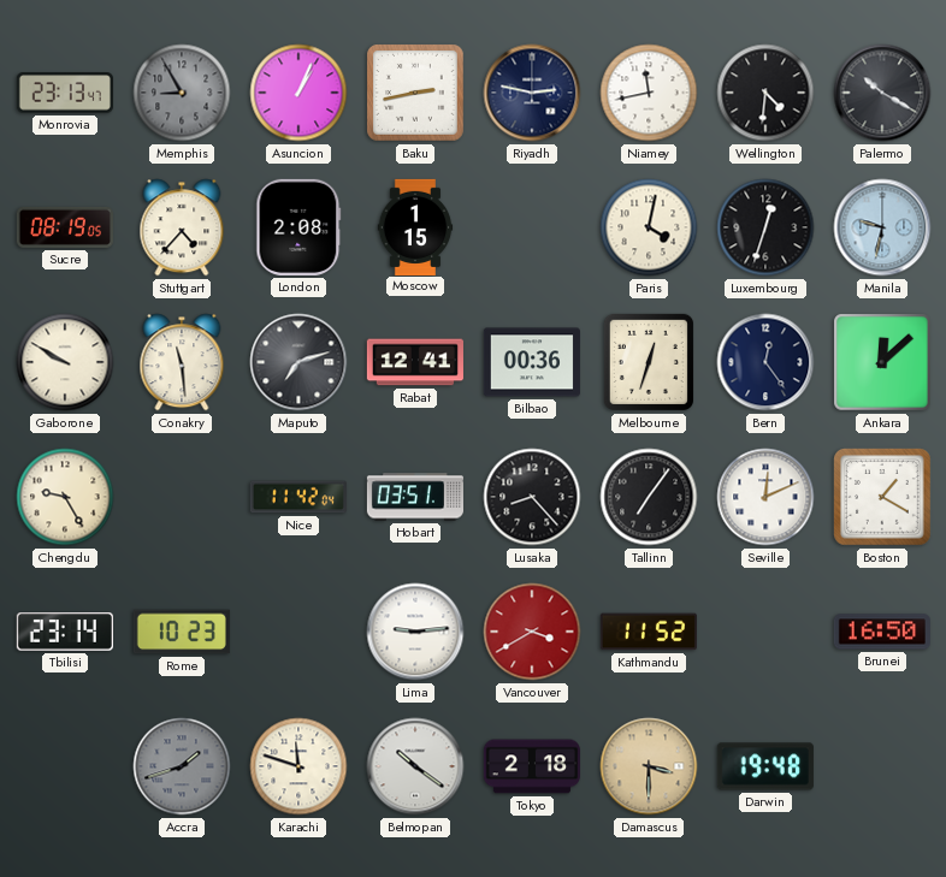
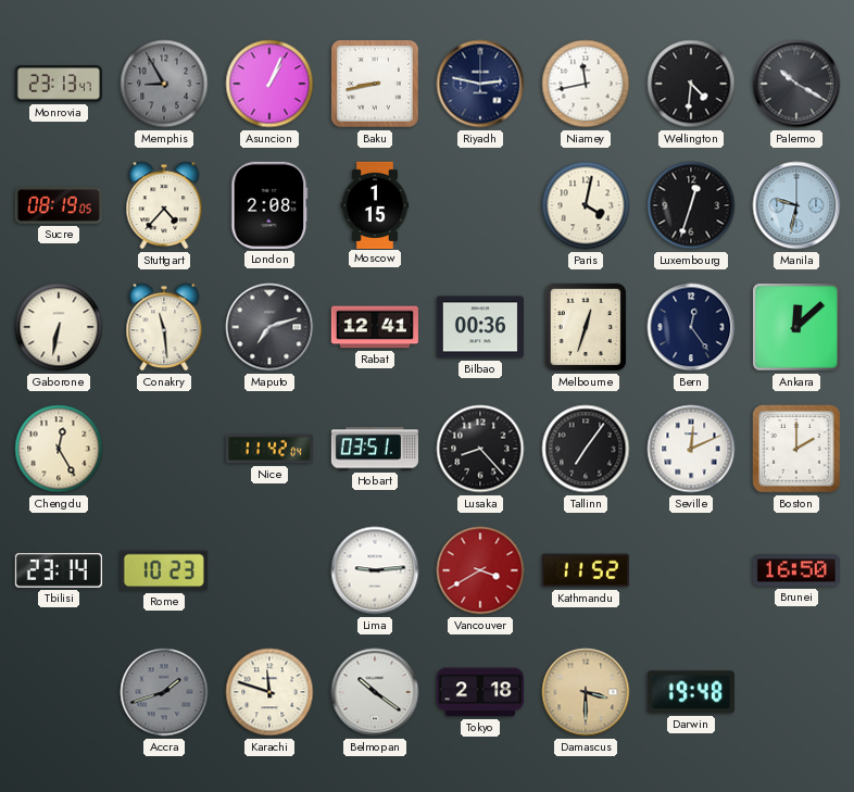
Baku: 2:43 -> 8:43
Gaborone: 9:50 -> 6:32
Chengdu: 9:25 -> 12:25
Boston: 1:20 -> 2:00
